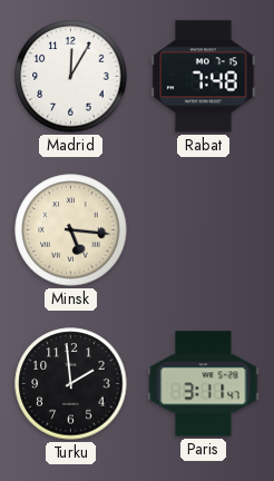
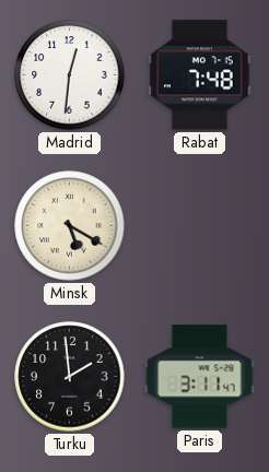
Madrid: 12:05 -> 12:31
Minsk: 5:16 -> 5:20
